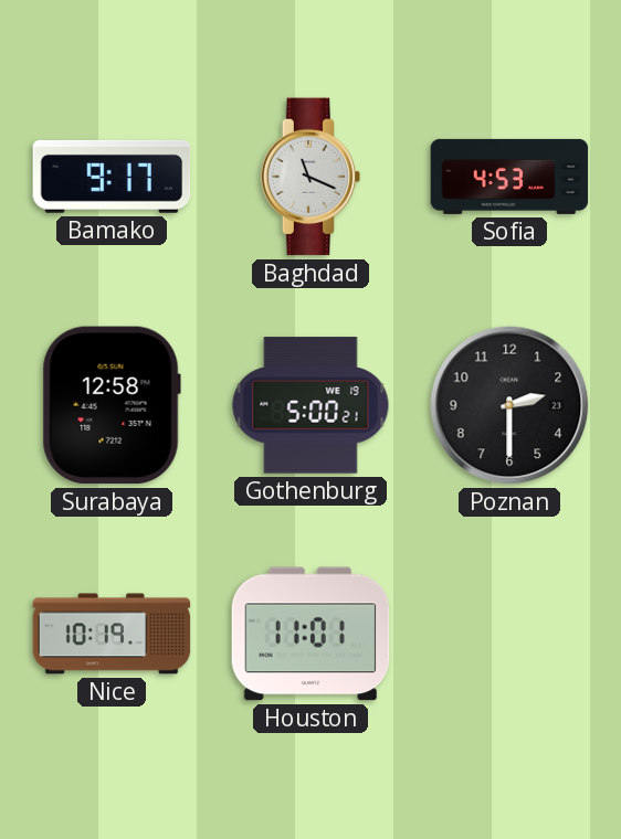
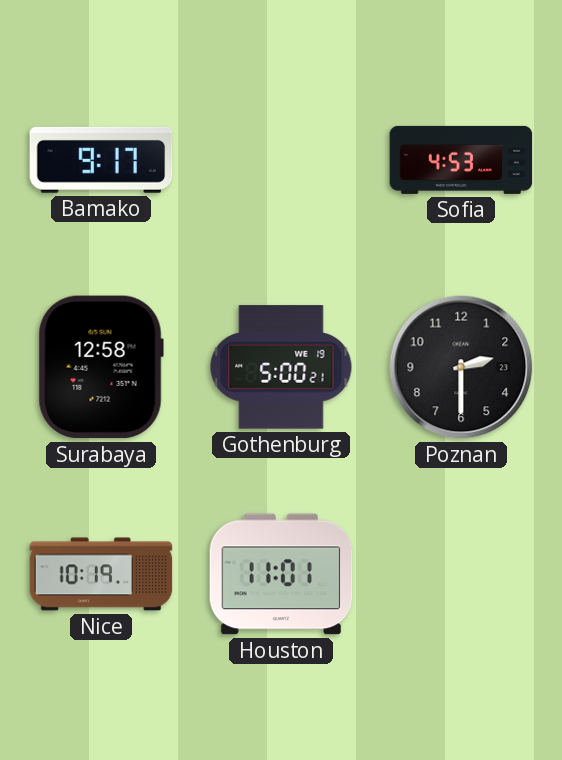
Baghdad: 11:19 -> none
